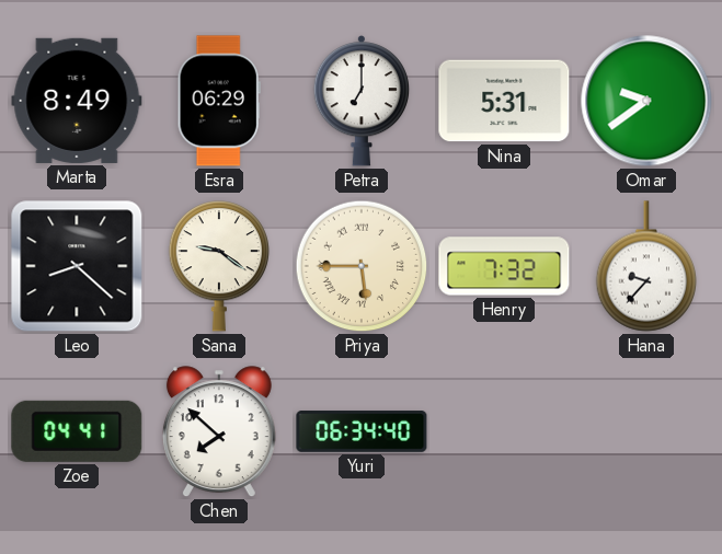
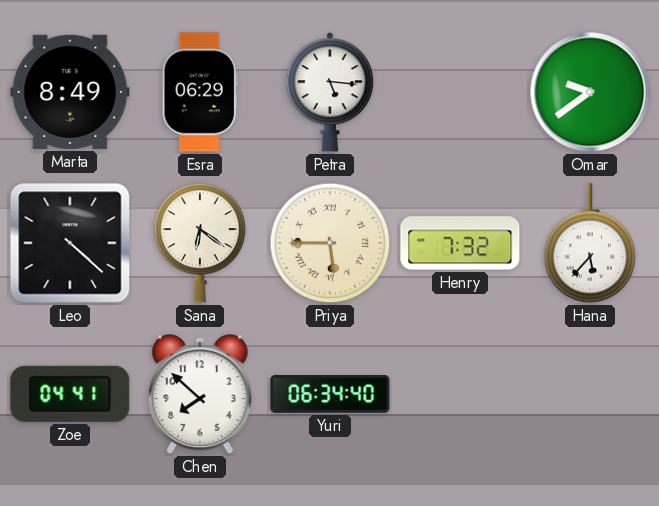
Petra: 7:00 -> 5:16
Nina: 5:31 -> none
Leo: 8:22 -> 4:22
Sana: 9:21 -> 6:21
Hana: 9:37 -> 5:37
